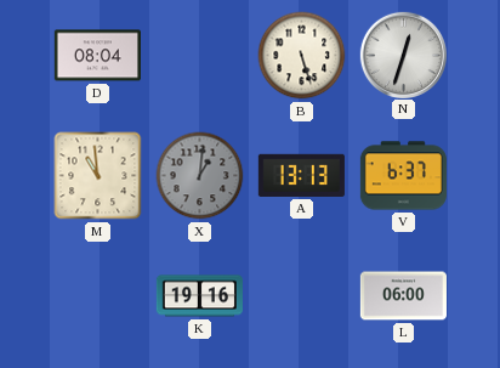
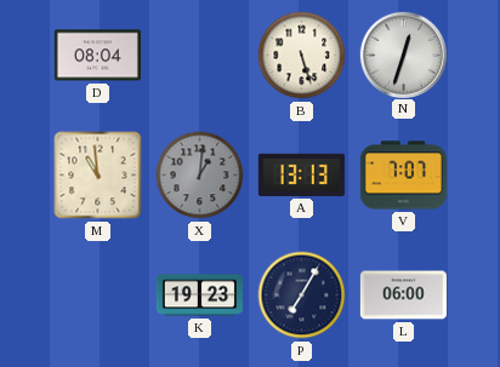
V: 6:37 -> 7:07
K: 19:16 -> 19:23
P: none -> 7:05
